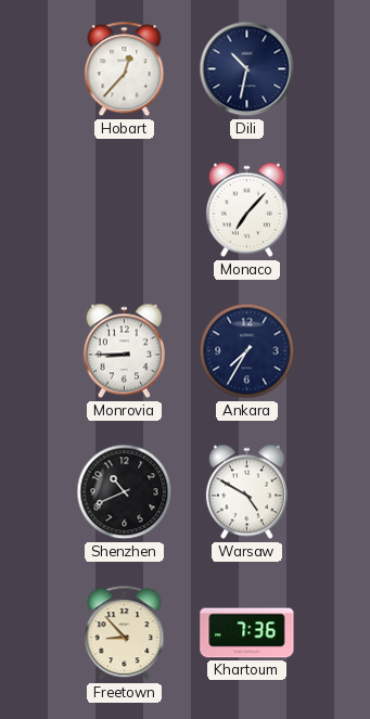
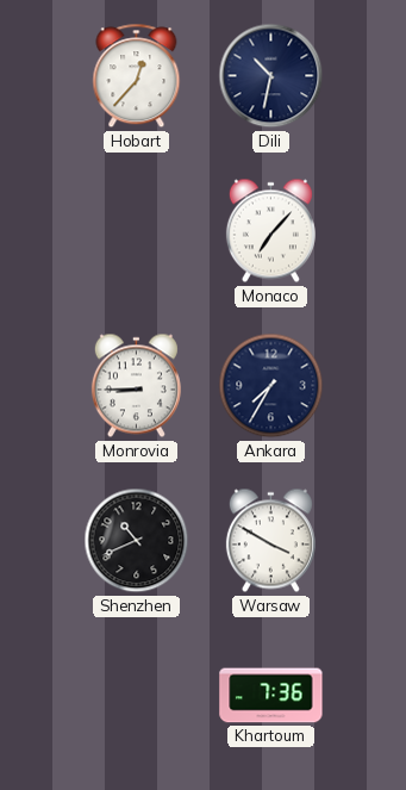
Warsaw: 4:50 -> 3:50
Freetown: 8:53 -> none
